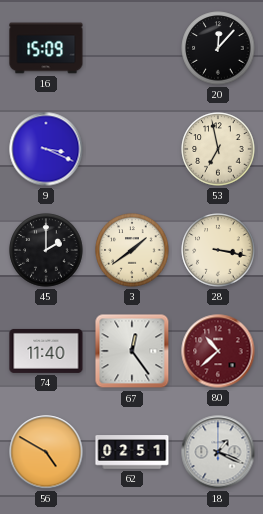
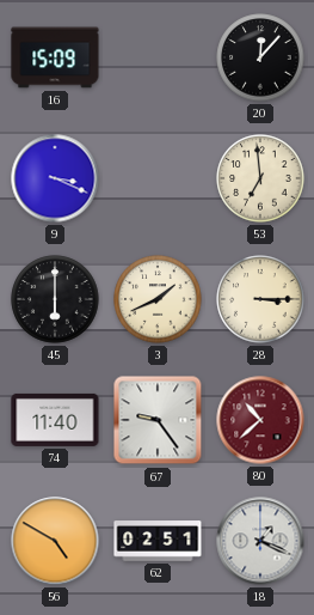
53: 6:58 -> 6:59
45: 2:00 -> 6:00
3: 1:39 -> 1:41
28: 3:17 -> 3:15
67: 12:24 -> 9:24
